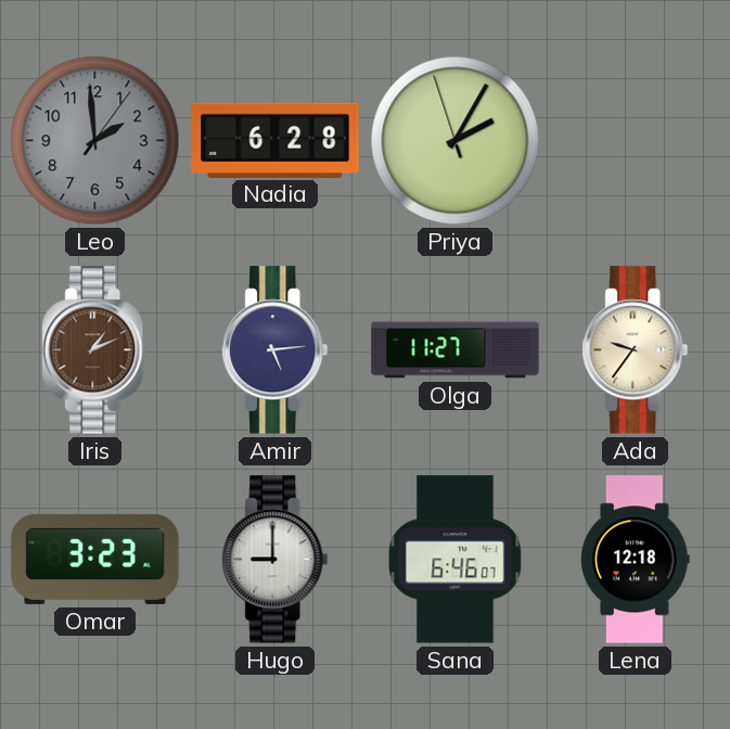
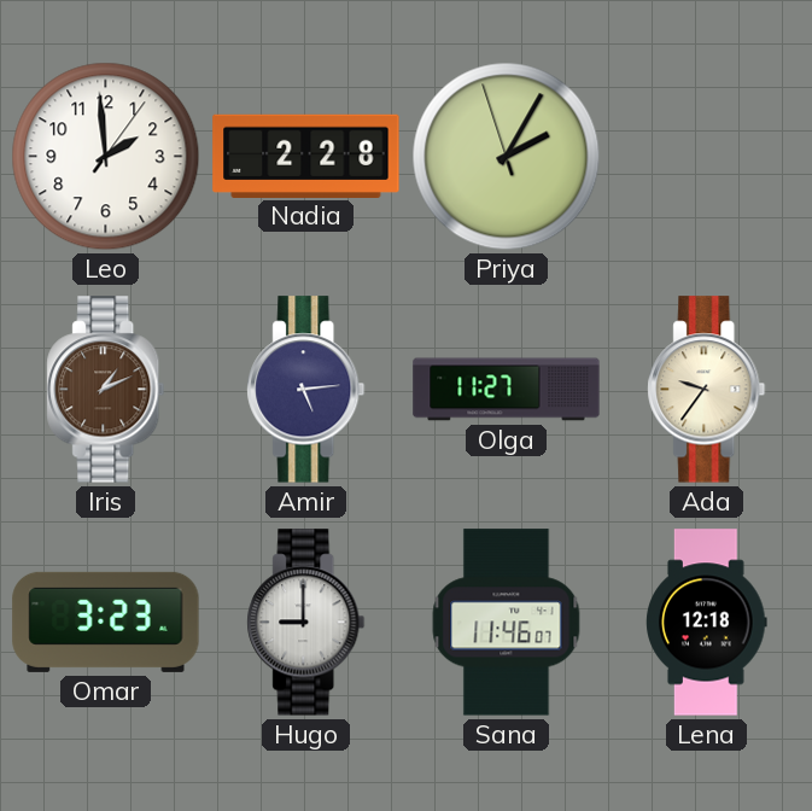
Leo dial: grey -> white
Nadia: 6:28 -> 2:28
Sana: 6:46 -> 11:46
